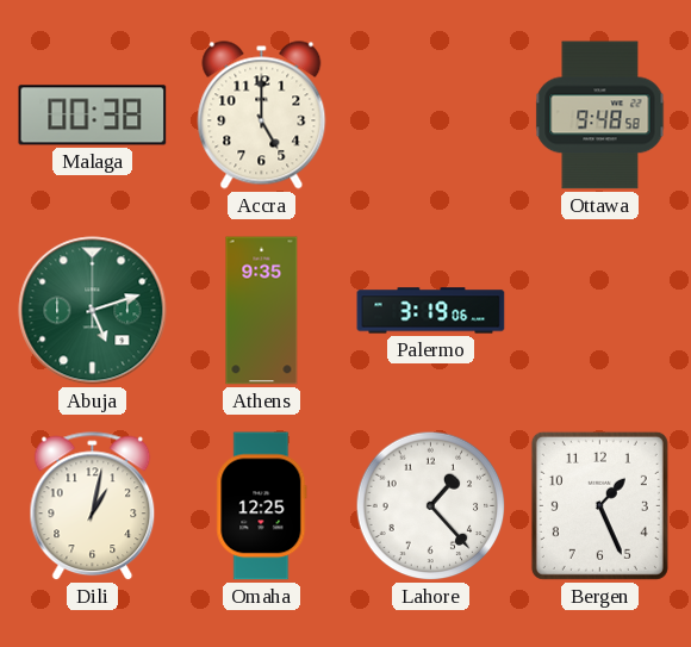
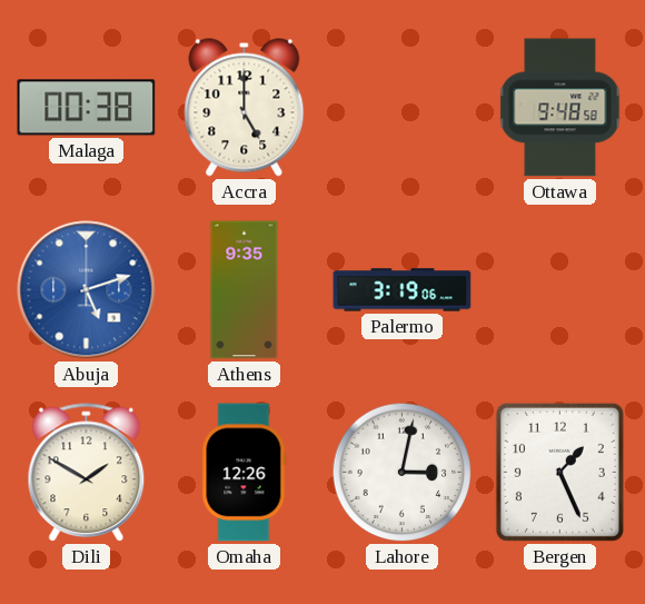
Abuja dial: green -> blue
Dili: 1:02 -> 1:50
Omaha: 12:25 -> 12:26
Lahore: 1:23 -> 3:02
